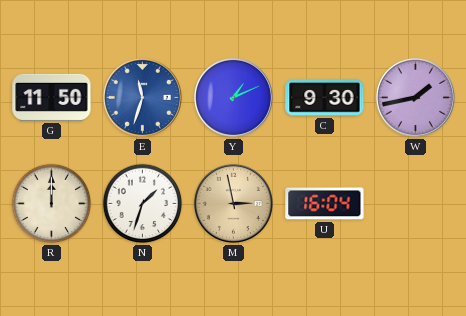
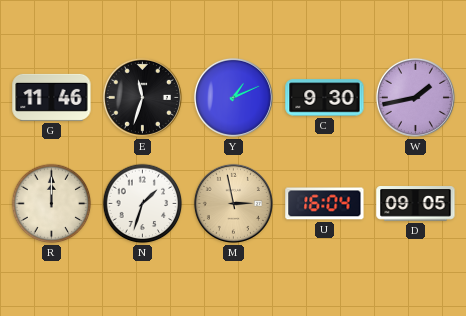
G: 11:50 -> 11:46
E dial: blue -> black
D: none -> 09:05
